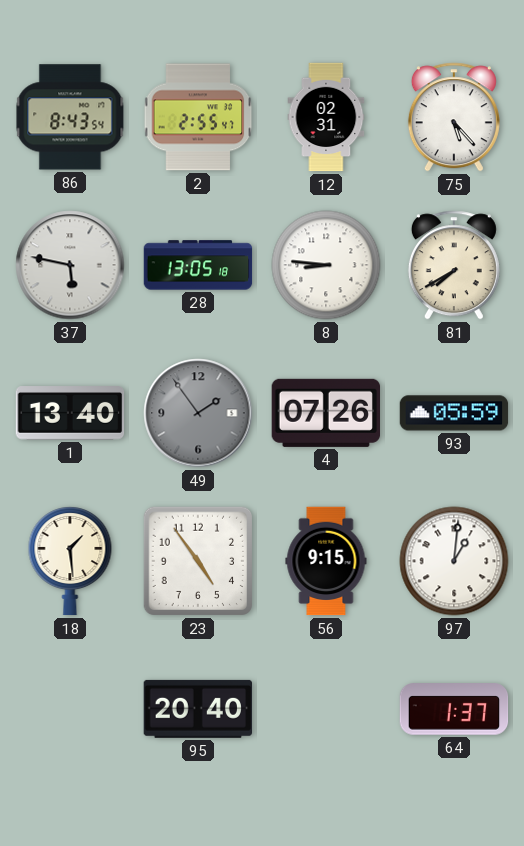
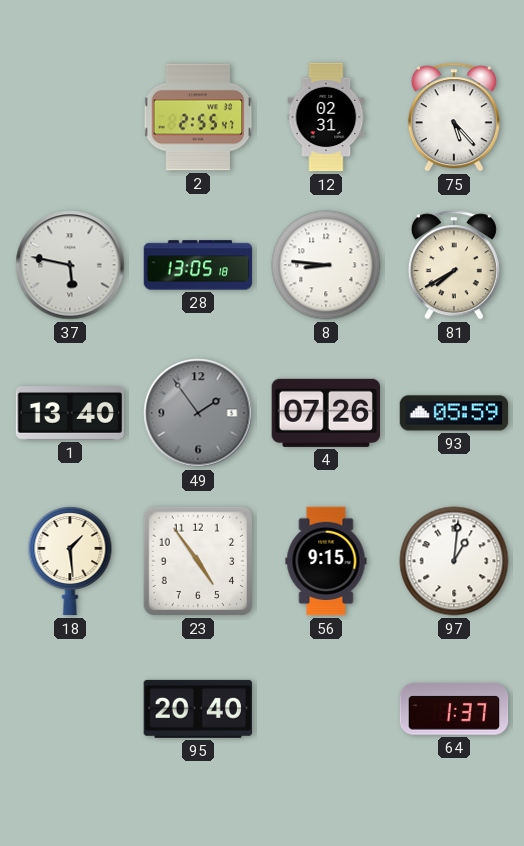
86: 8:43 -> none
